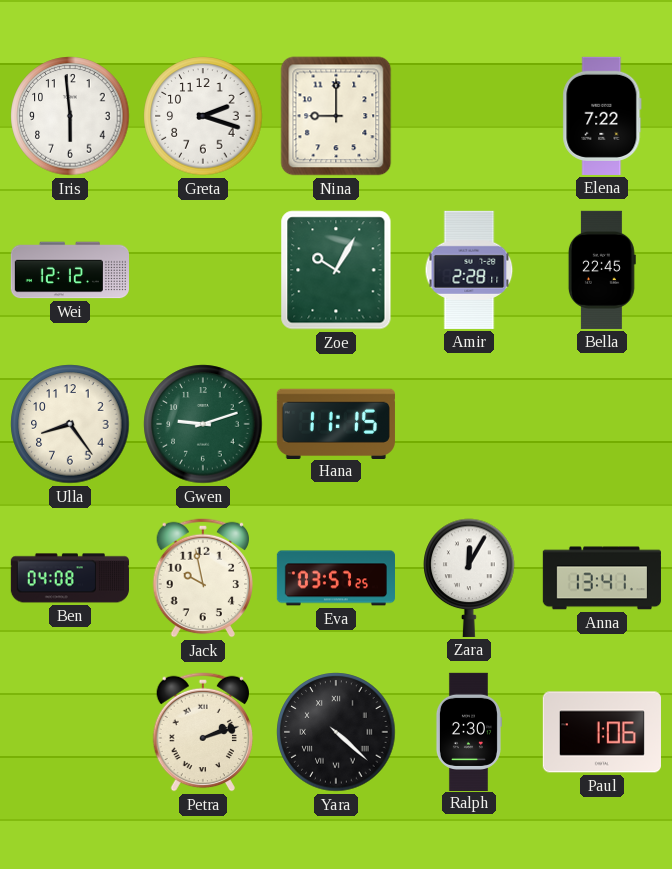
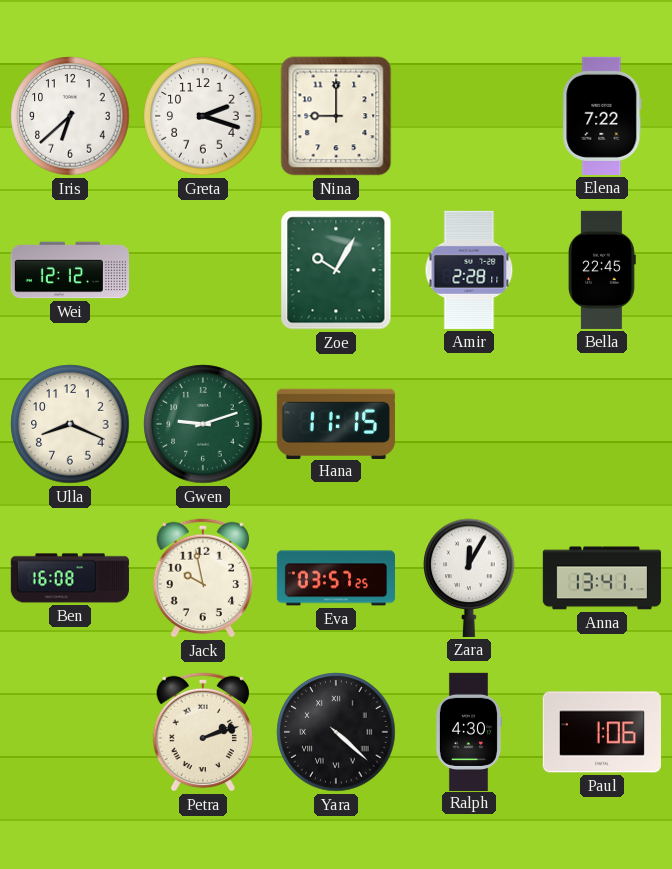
Iris: 5:59 -> 6:38
Ulla: 8:24 -> 8:19
Ben: 04:08 -> 16:08
Ralph: 2:30 -> 4:30
